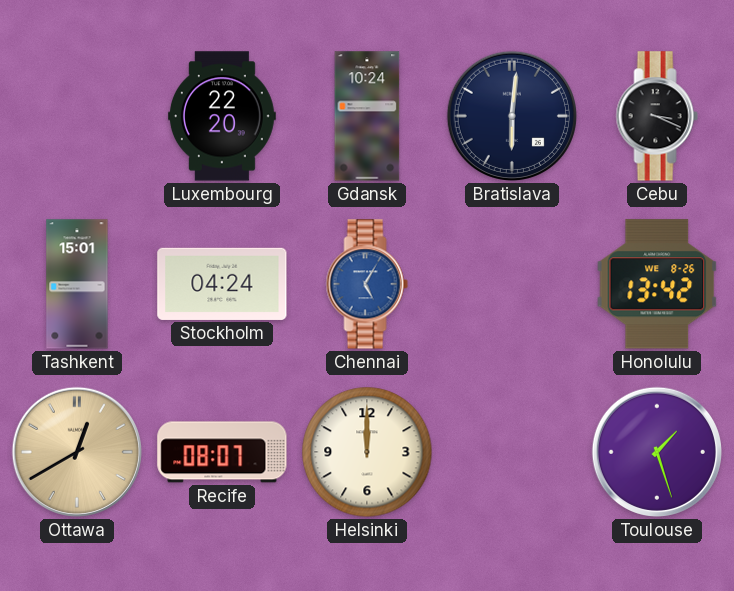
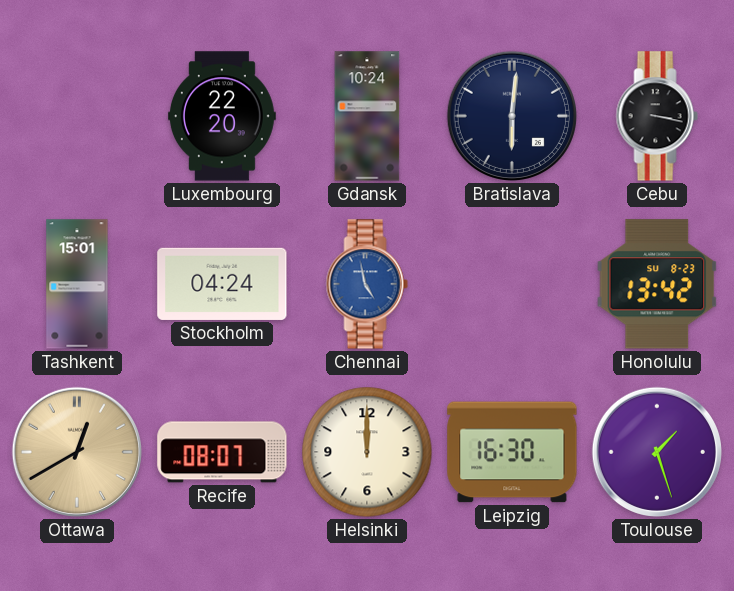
Cebu: 3:19 -> 3:17
Chennai: 5:05 -> 4:58
Honolulu date: WE 8-26 -> SU 8-23
Leipzig: none -> 16:30
